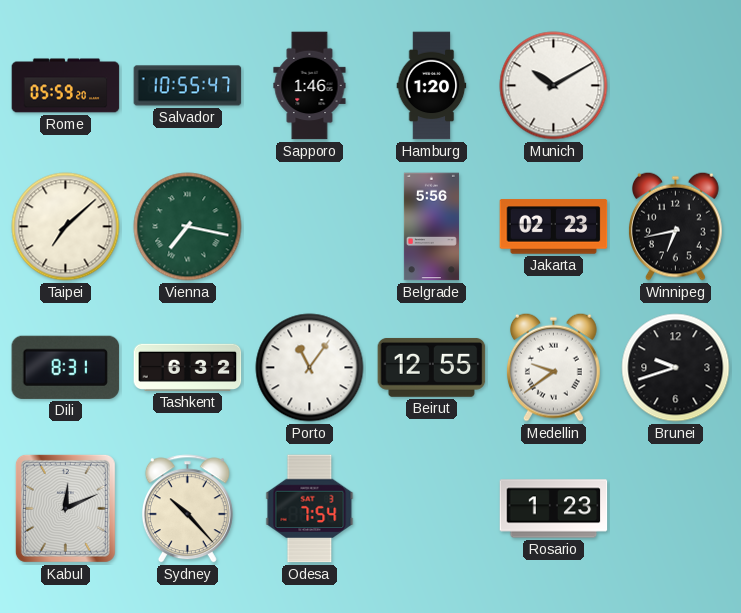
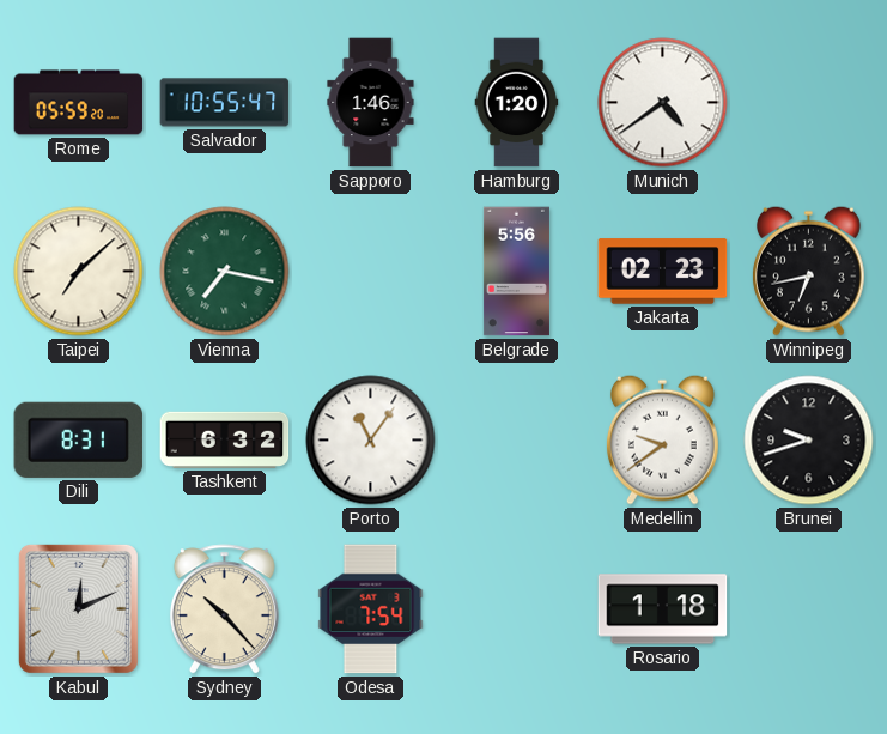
Munich: 10:10 -> 4:39
Beirut: 12:55 -> none
Rosario: 1:23 -> 1:18
